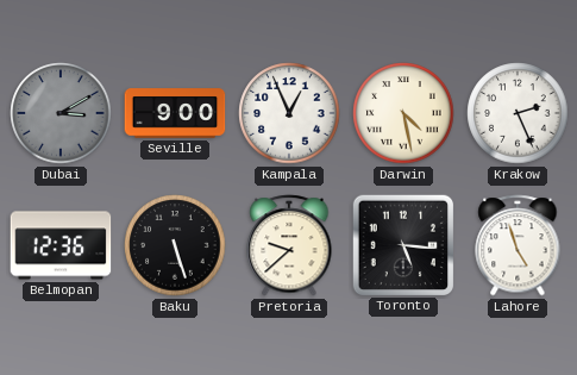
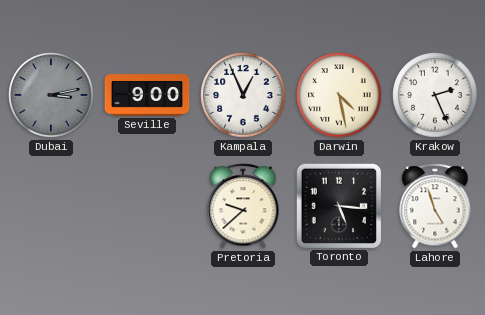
Dubai: 3:10 -> 3:13
Belmopan: 12:36 -> none
Baku: 5:27 -> none
